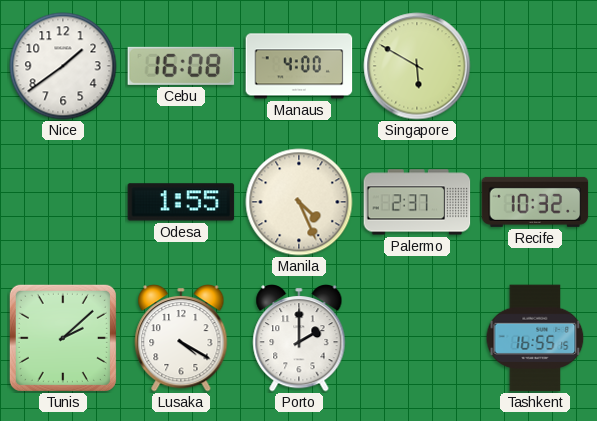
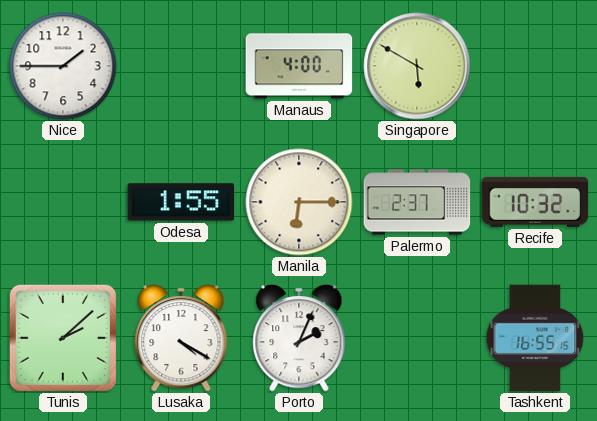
Nice: 1:39 -> 1:45
Cebu: 16:08 -> none
Manila: 4:26 -> 6:15
Porto: 2:00 -> 2:04
